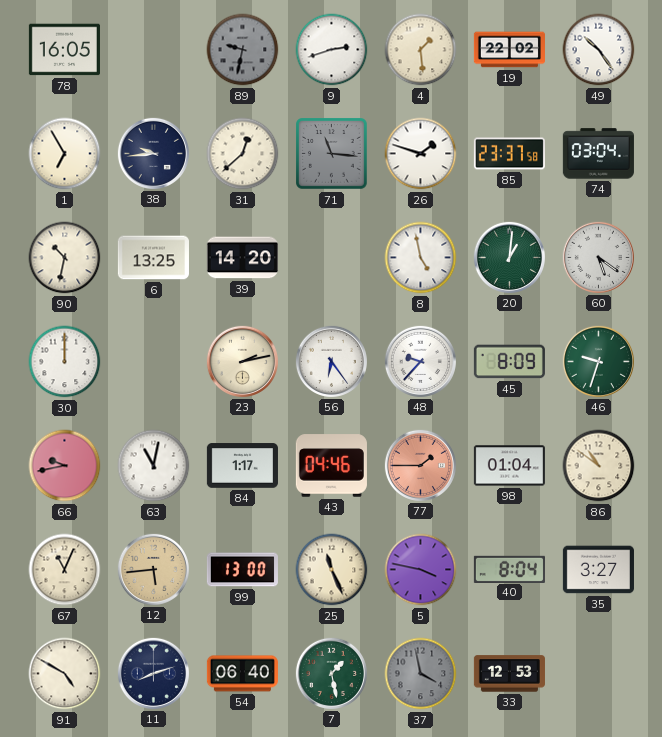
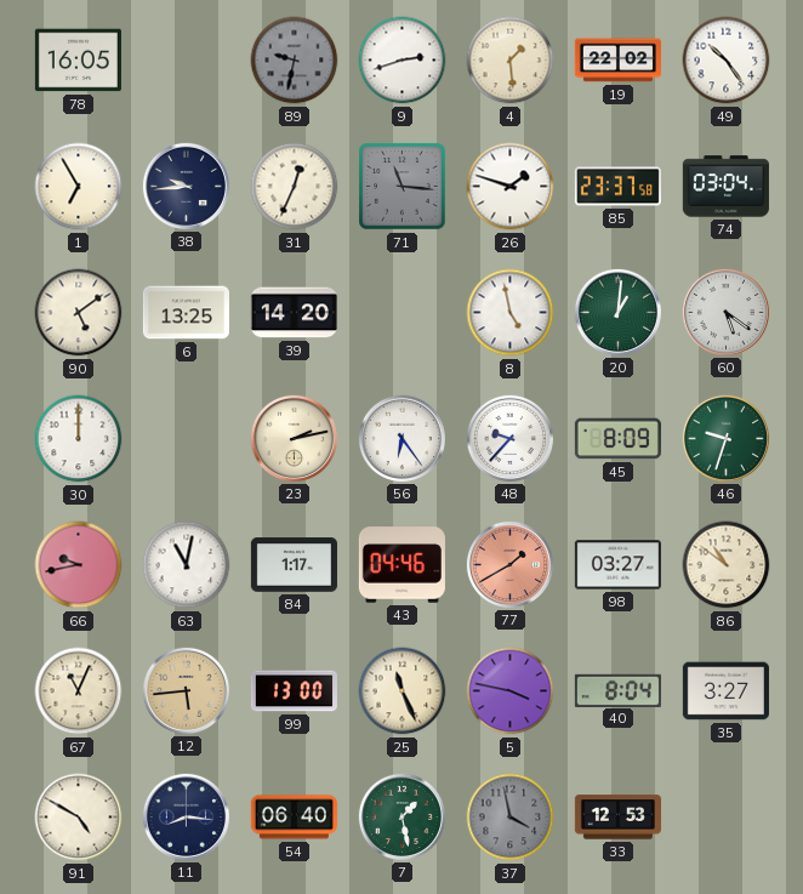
31: 12:38 -> 12:34
90: 10:32 -> 5:09
77: 1:45 -> 1:40
98: 01:04 -> 03:27
11: 8:12 -> 8:16
